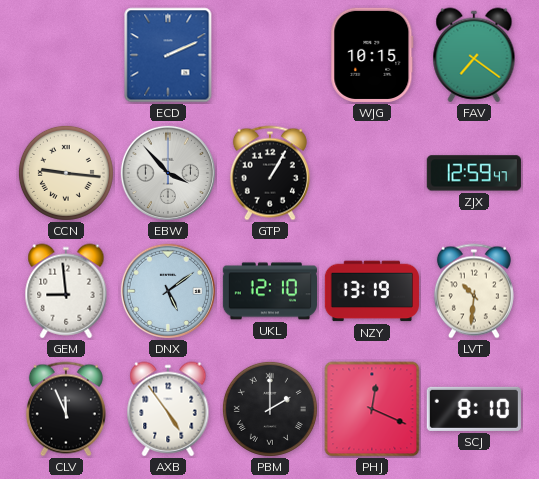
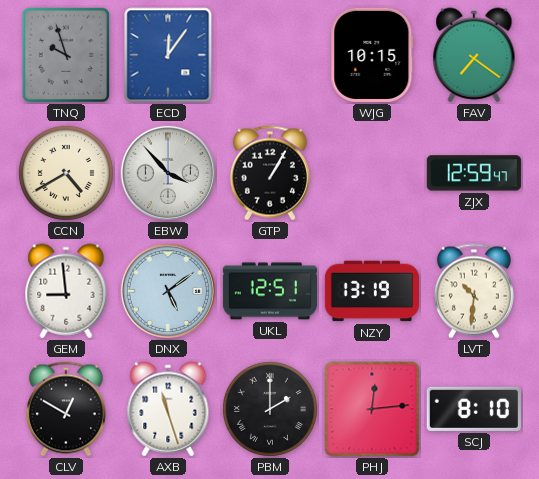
TNQ: none -> 9:57
ECD: 2:11 -> 12:06
CCN: 9:16 -> 4:40
UKL: 12:10 -> 12:51
CLV: 11:56 -> 12:50
AXB: 4:54 -> 11:27
PHJ: 12:19 -> 12:14
